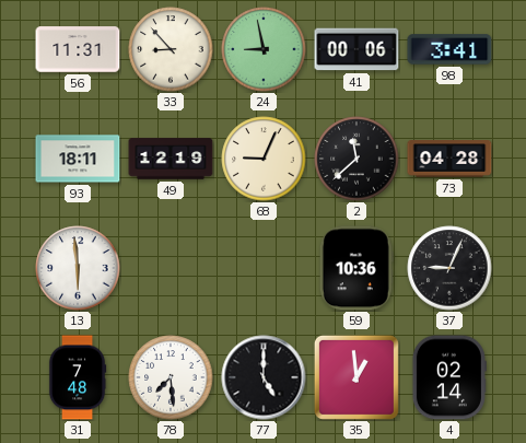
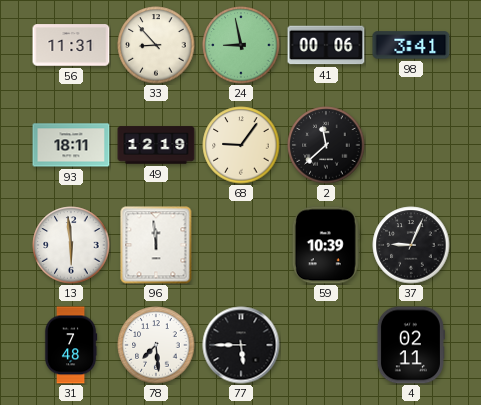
68: 9:04 -> 9:06
73: 04:28 -> none
96: none -> 11:59
59: 10:36 -> 10:39
77: 5:00 -> 5:45
35: 12:59 -> none
4: 02:14 -> 02:11
